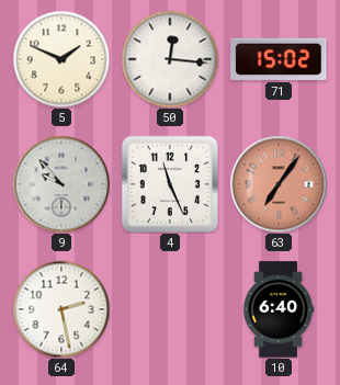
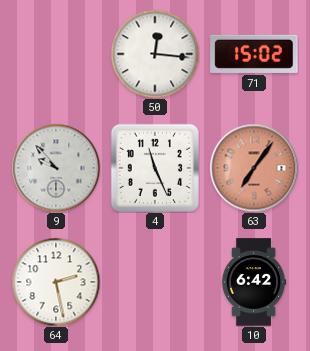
5: 1:49 -> none
10: 6:40 -> 6:42
